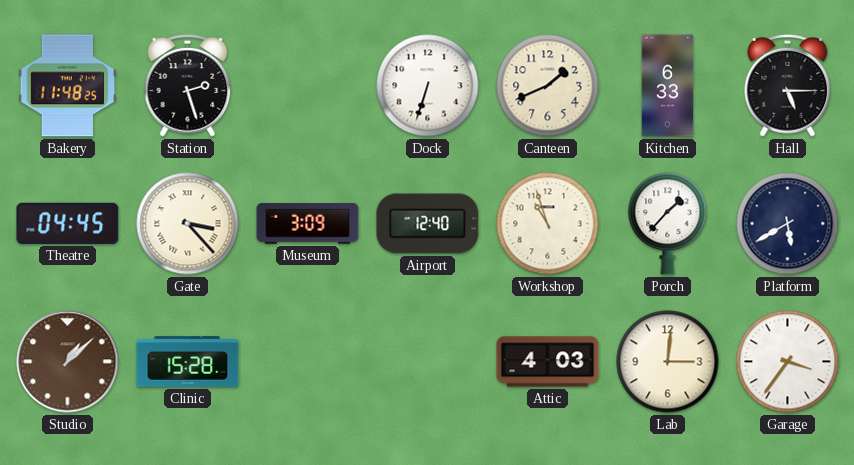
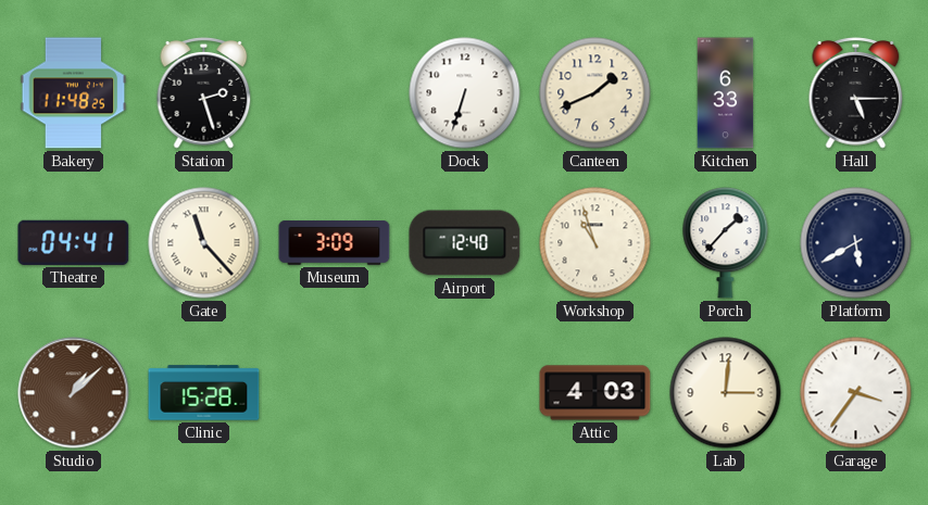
Theatre: 04:45 -> 04:41
Gate: 3:23 -> 11:23
